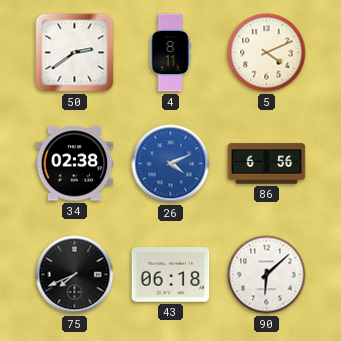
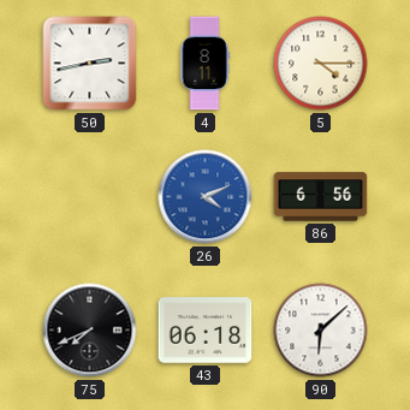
50: 2:39 -> 2:43
5: 4:11 -> 4:15
34: 02:38 -> none
